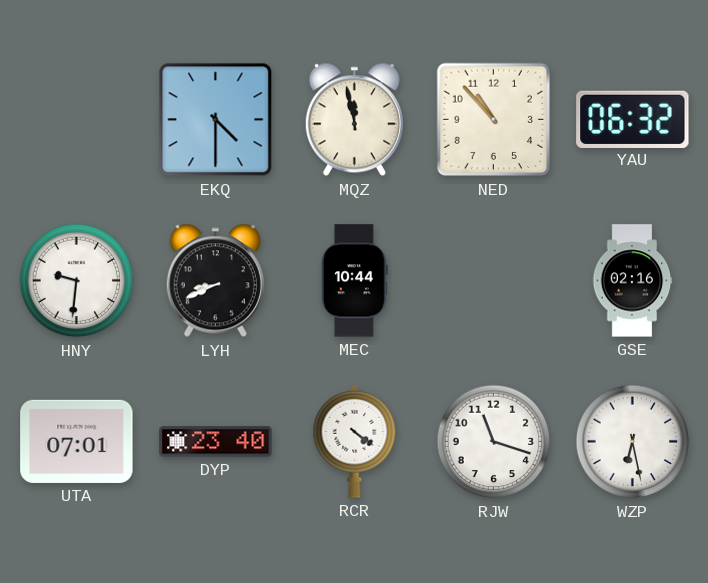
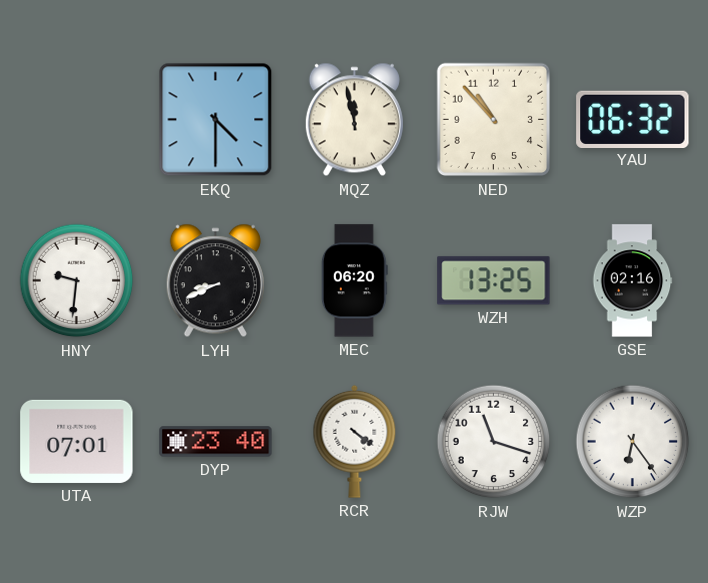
MEC: 10:44 -> 06:20
WZH: none -> 13:25
WZP: 6:28 -> 6:24
